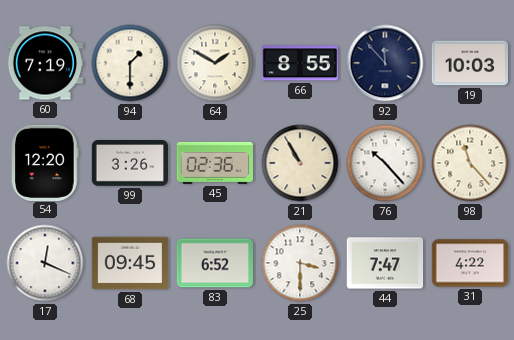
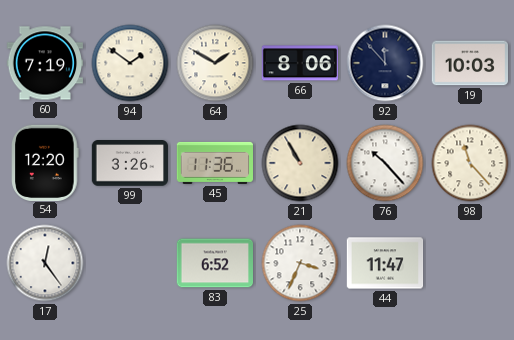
94: 1:30 -> 1:51
66: 8:55 -> 8:06
45: 02:36 -> 11:36
17: 12:19 -> 12:24
68: 09:45 -> none
25: 3:30 -> 3:34
44: 7:47 -> 11:47
31: 4:22 -> none
